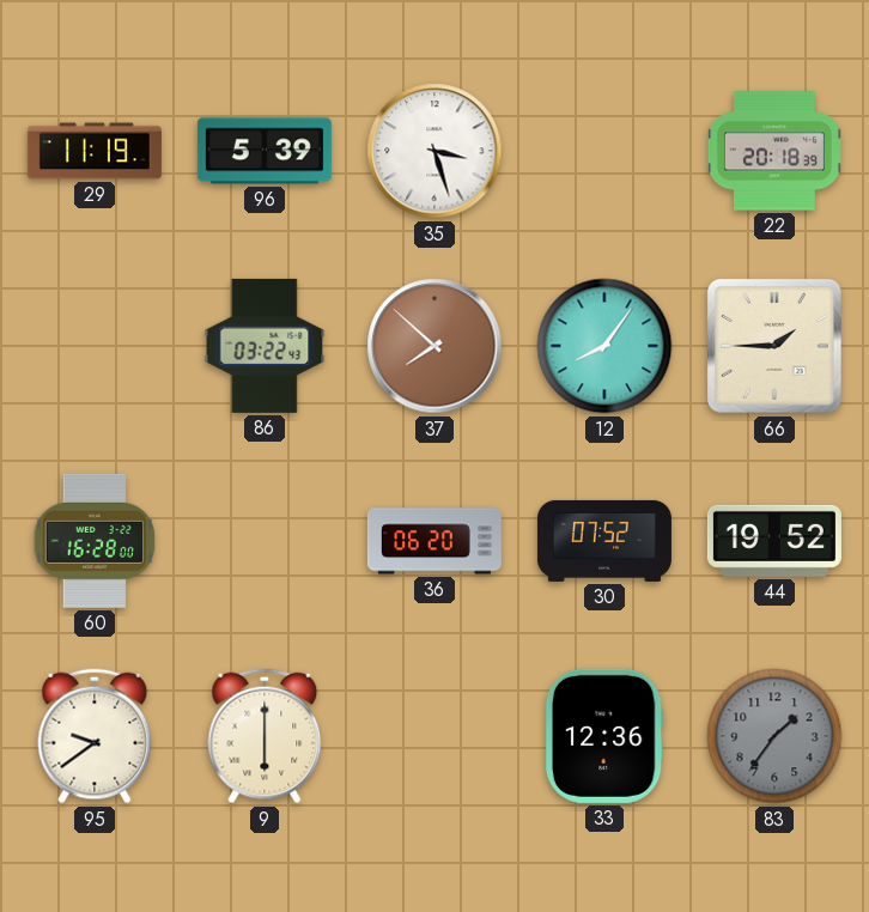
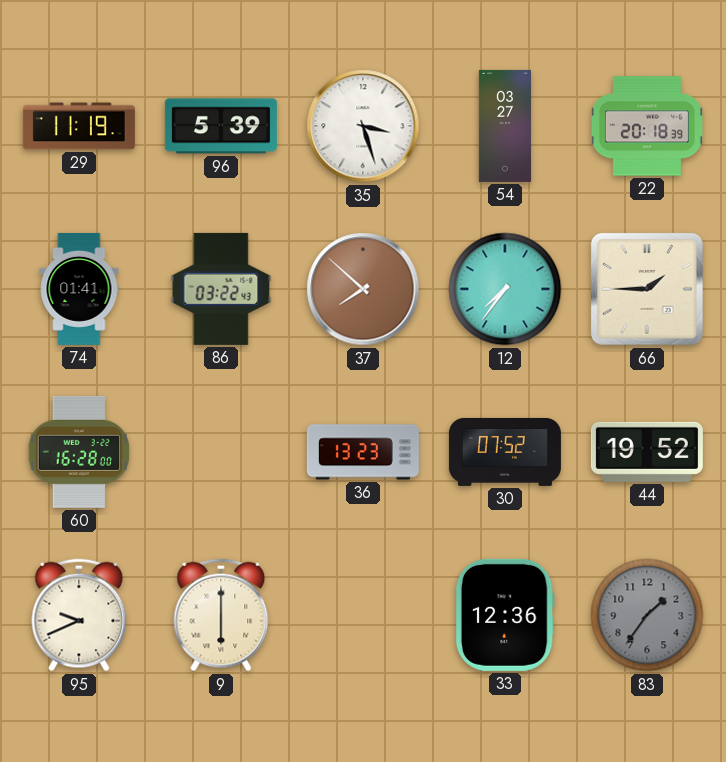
54: none -> 03:27
74: none -> 01:41
12: 8:06 -> 7:36
36: 06:20 -> 13:23
95: 9:39 -> 9:41
